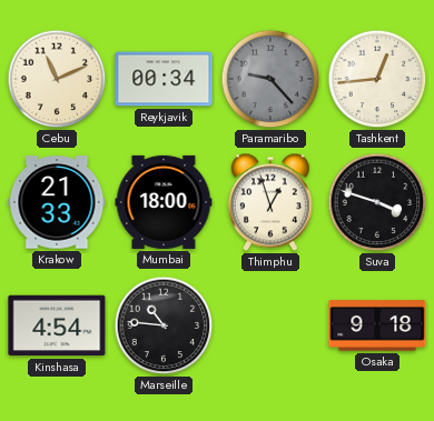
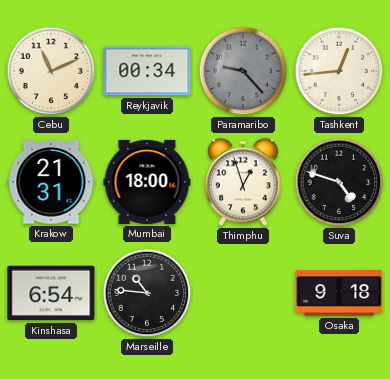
Krakow: 21:33 -> 21:31
Suva: 3:48 -> 4:48
Kinshasa: 4:54 -> 6:54
